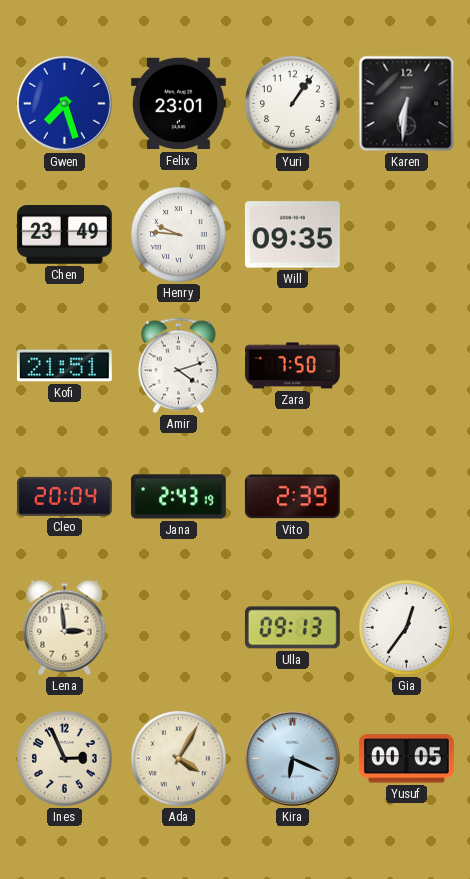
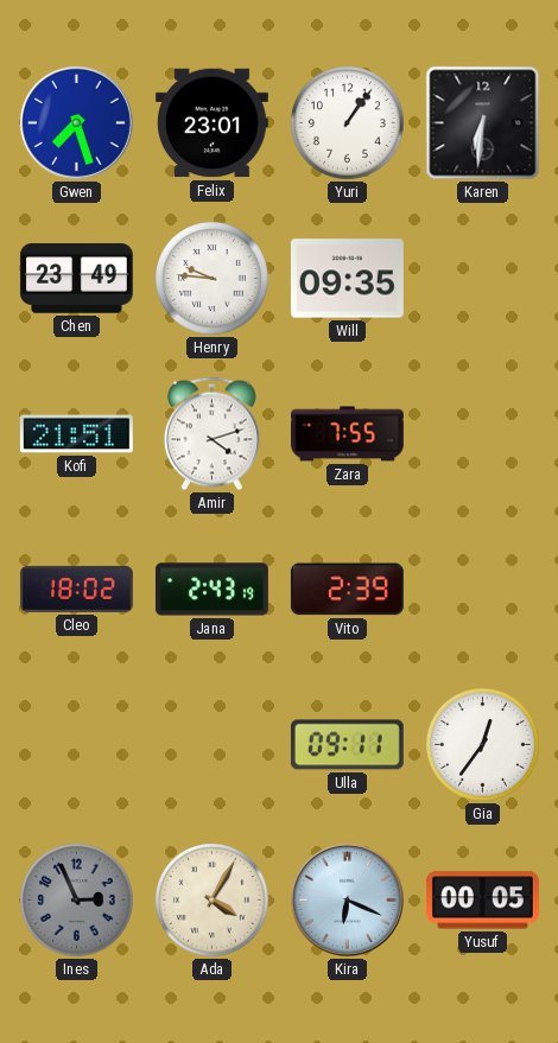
Zara: 7:50 -> 7:55
Cleo: 20:04 -> 18:02
Lena: 2:59 -> none
Ulla: 09:13 -> 09:11
Ines dial: cream -> grey
